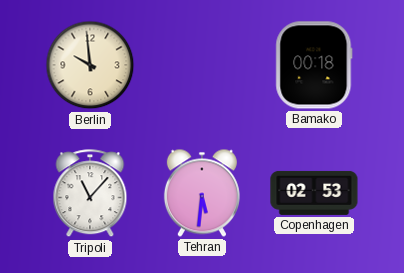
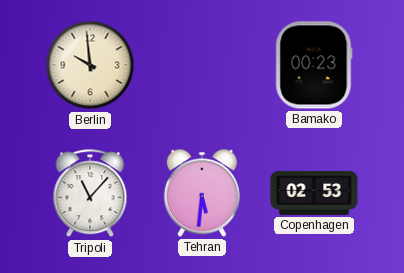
Bamako: 00:18 -> 00:23
